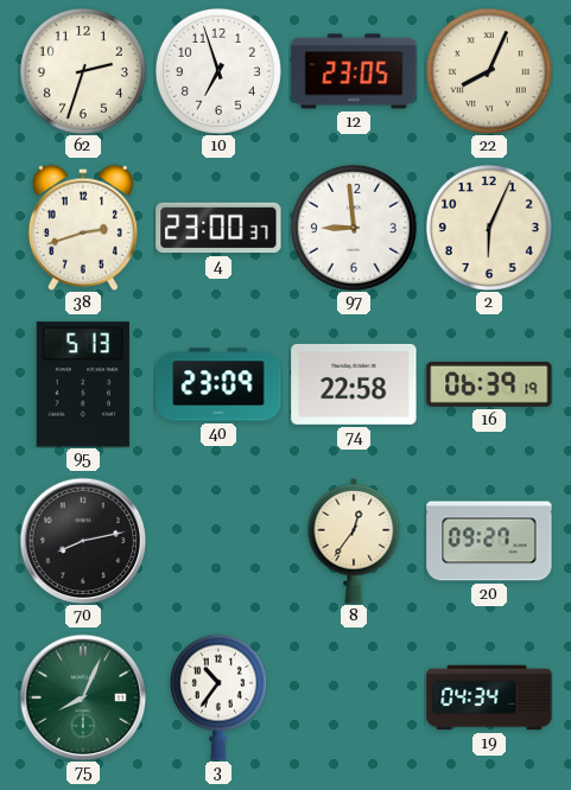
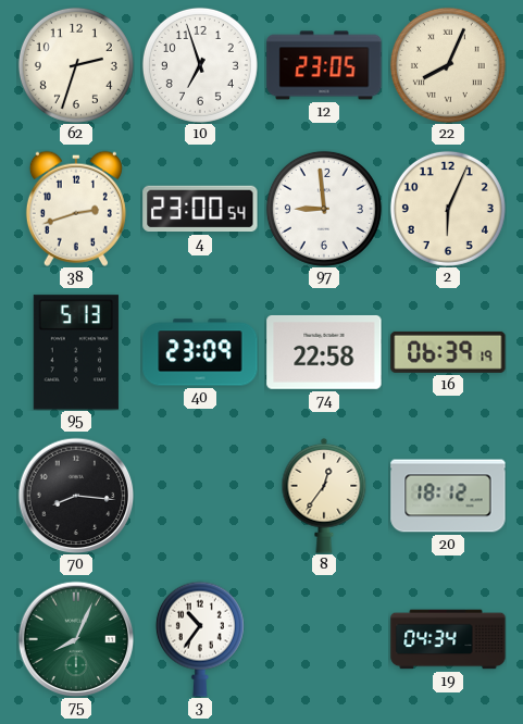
4: 23:00:37 -> 23:00:54
70: 8:13 -> 8:16
20: 09:27 -> 18:12
